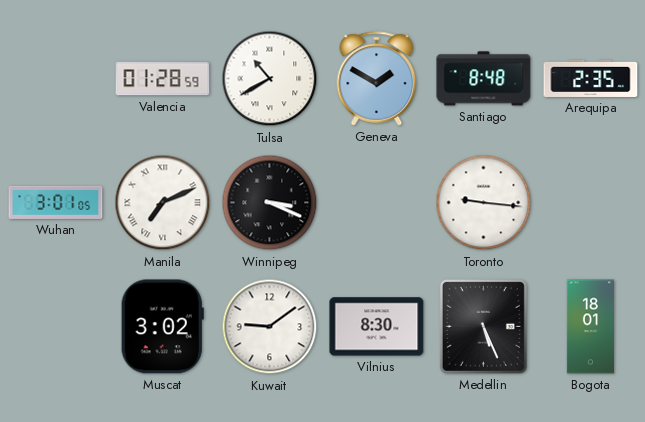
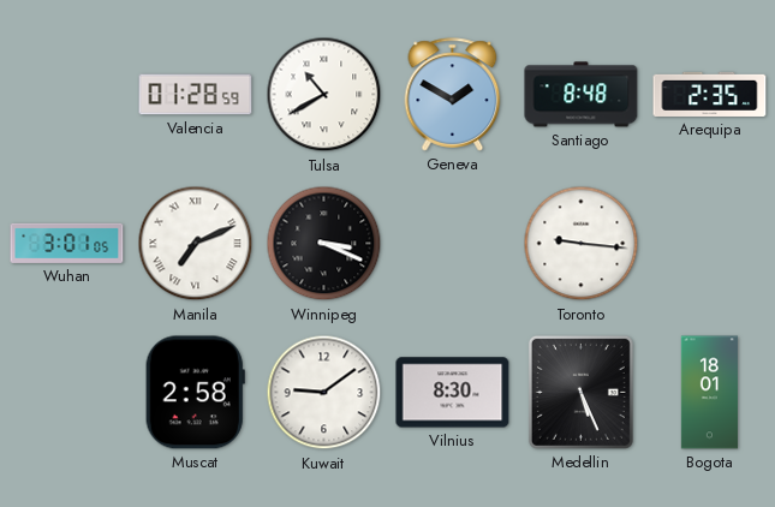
Muscat: 3:02 -> 2:58
